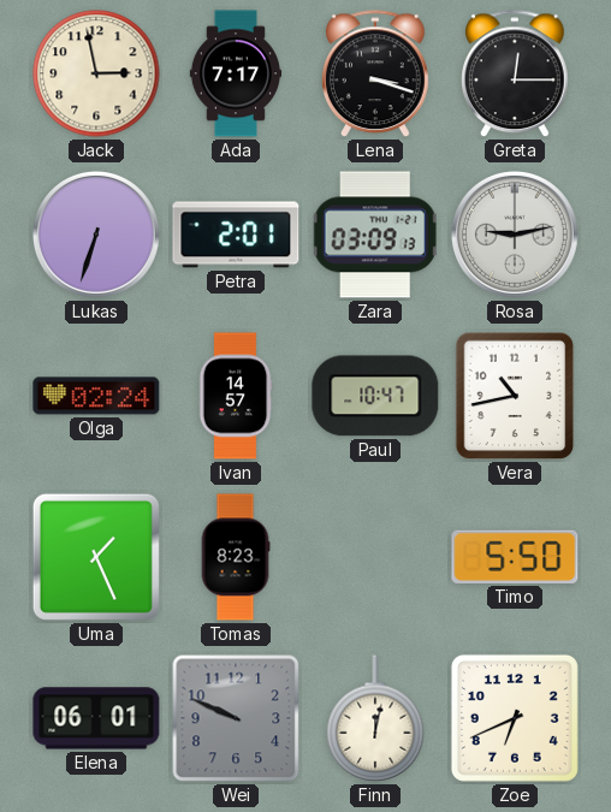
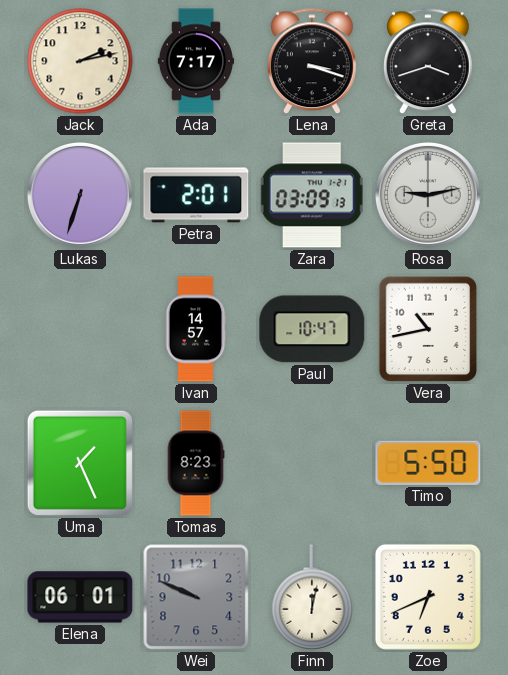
Jack: 2:58 -> 2:13
Greta: 12:15 -> 3:42
Olga: 02:24 -> none
